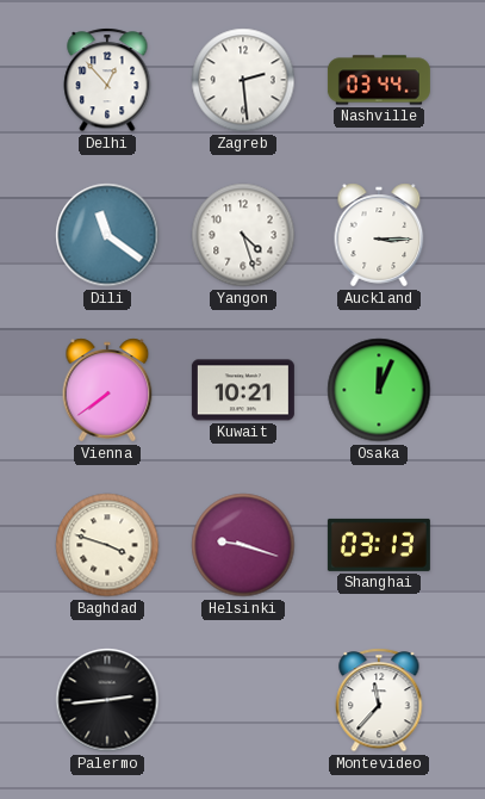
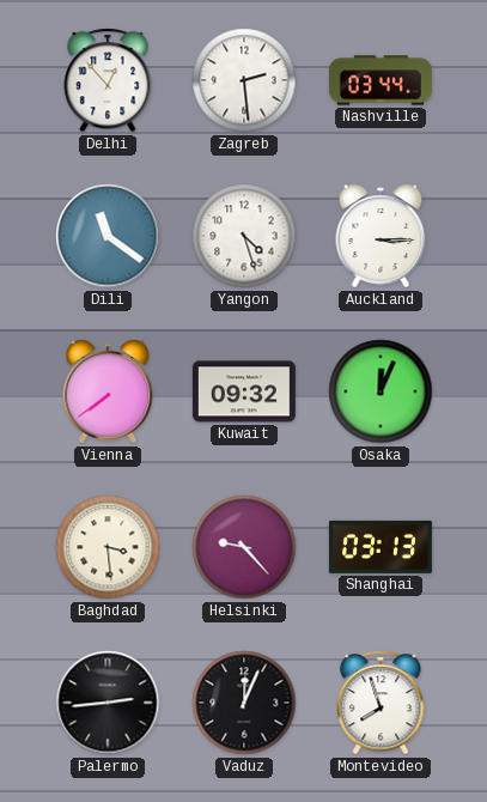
Kuwait: 10:21 -> 09:32
Baghdad: 3:48 -> 3:29
Helsinki: 9:18 -> 9:23
Vaduz: none -> 12:04
Montevideo: 11:37 -> 7:57
